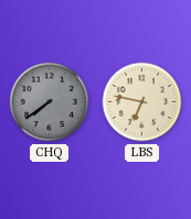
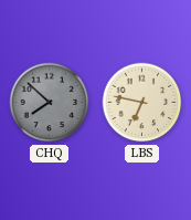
CHQ: 7:39 -> 7:52
